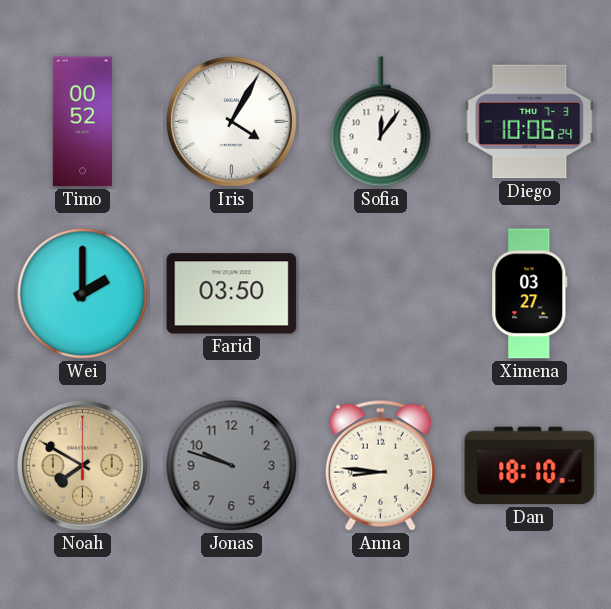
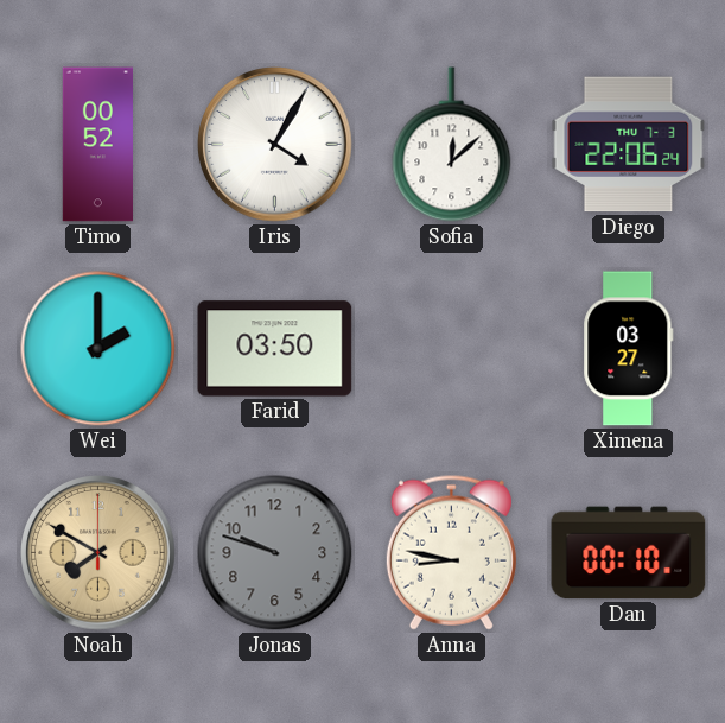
Sofia: 12:06 -> 12:08
Diego: 10:06 -> 22:06
Anna: 8:46 -> 8:47
Dan: 18:10 -> 00:10
